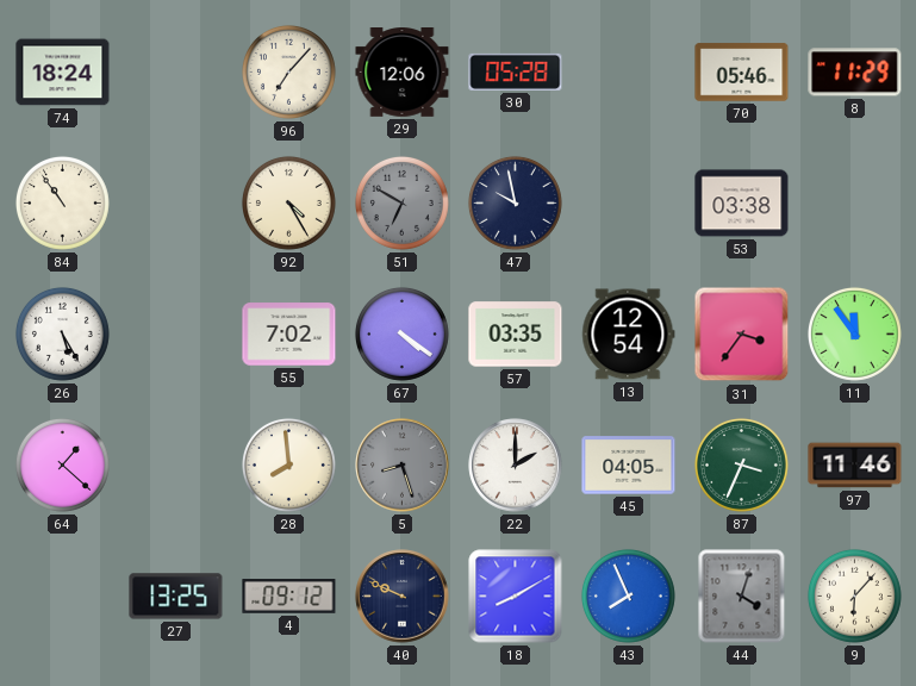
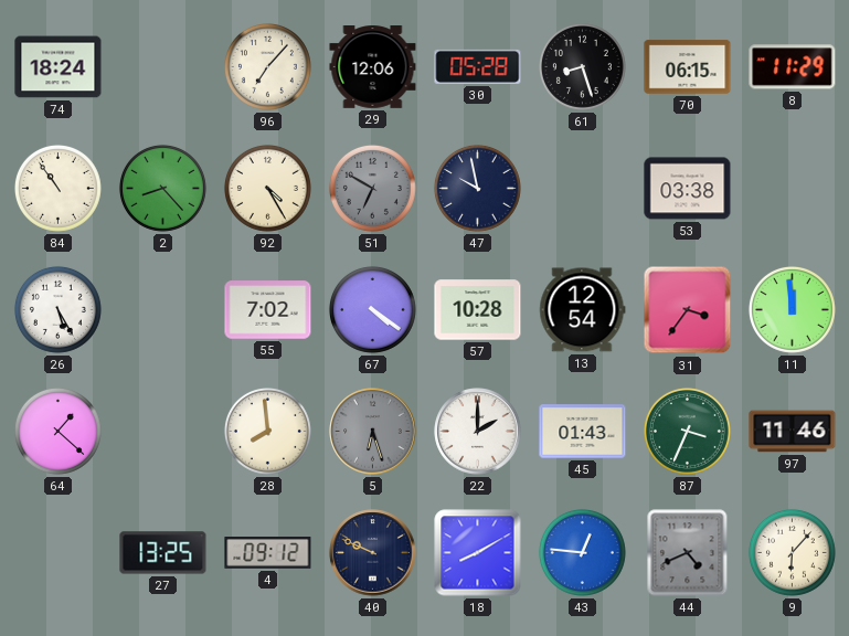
61: none -> 8:27
70: 05:46 -> 06:15
2: none -> 8:23
57: 03:35 -> 10:28
11: 11:54 -> 11:59
5: 8:27 -> 6:27
45: 04:05 -> 01:43
43: 7:56 -> 12:46
44: 4:03 -> 4:41
